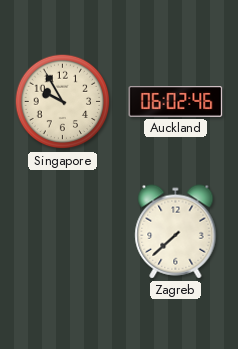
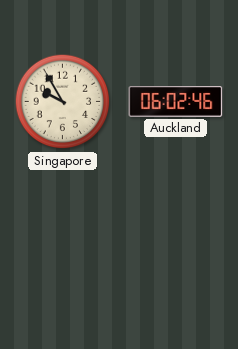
Zagreb: 7:38 -> none
